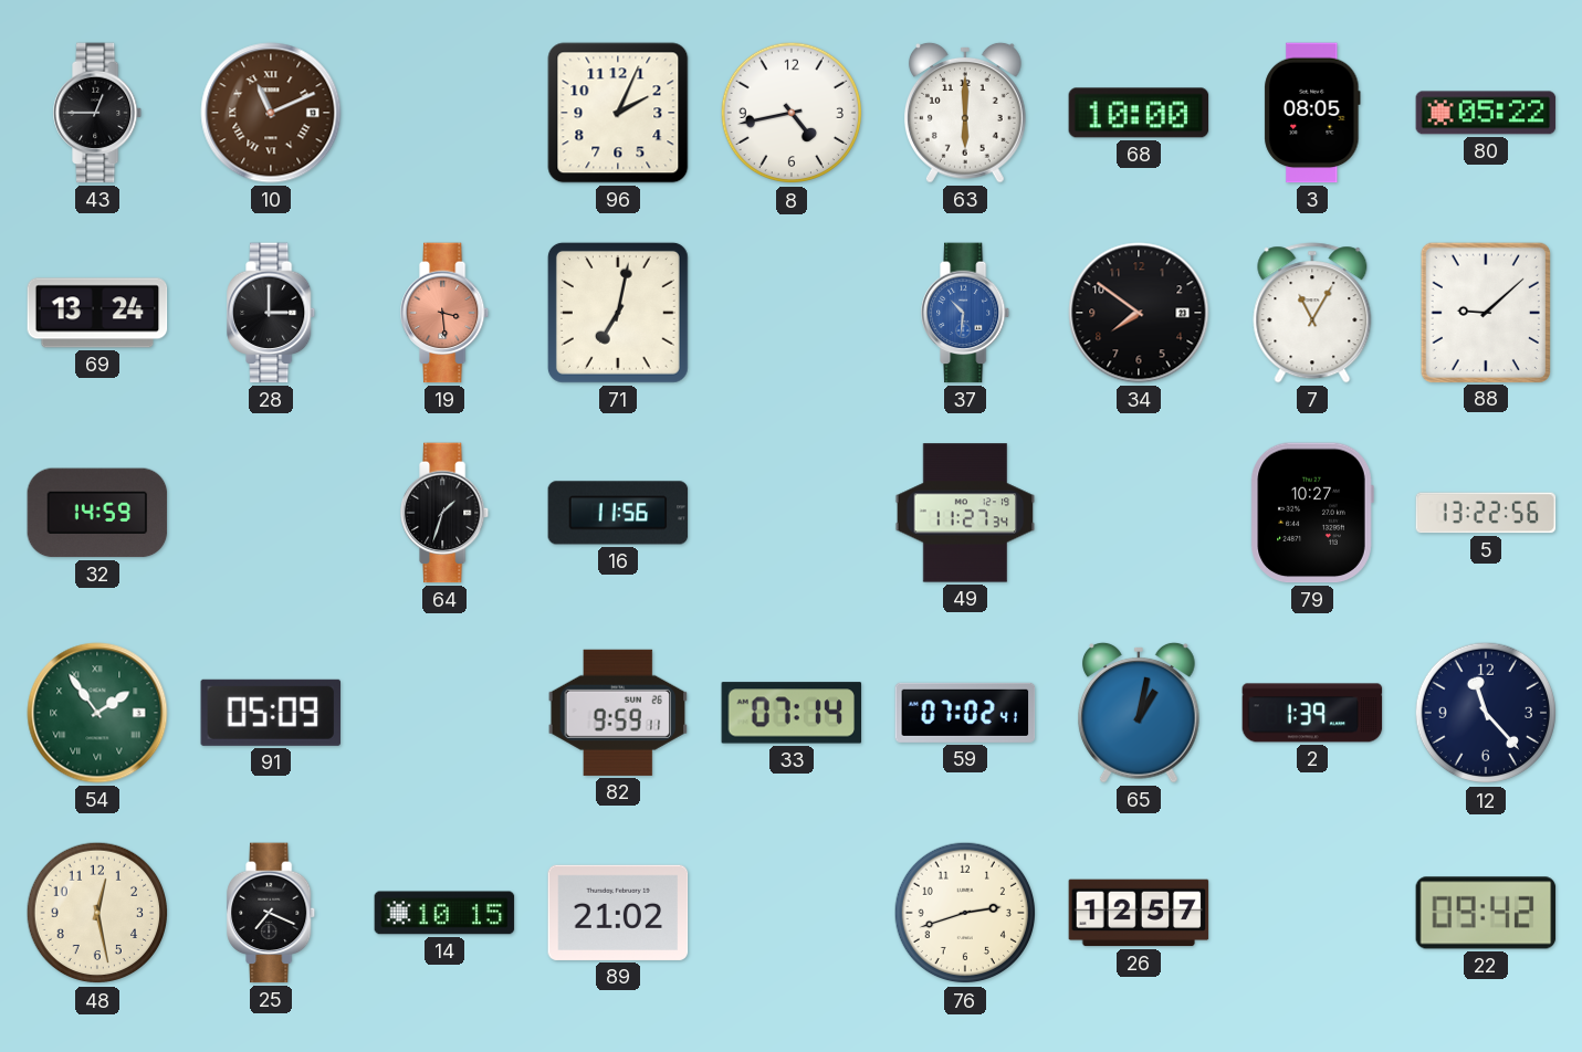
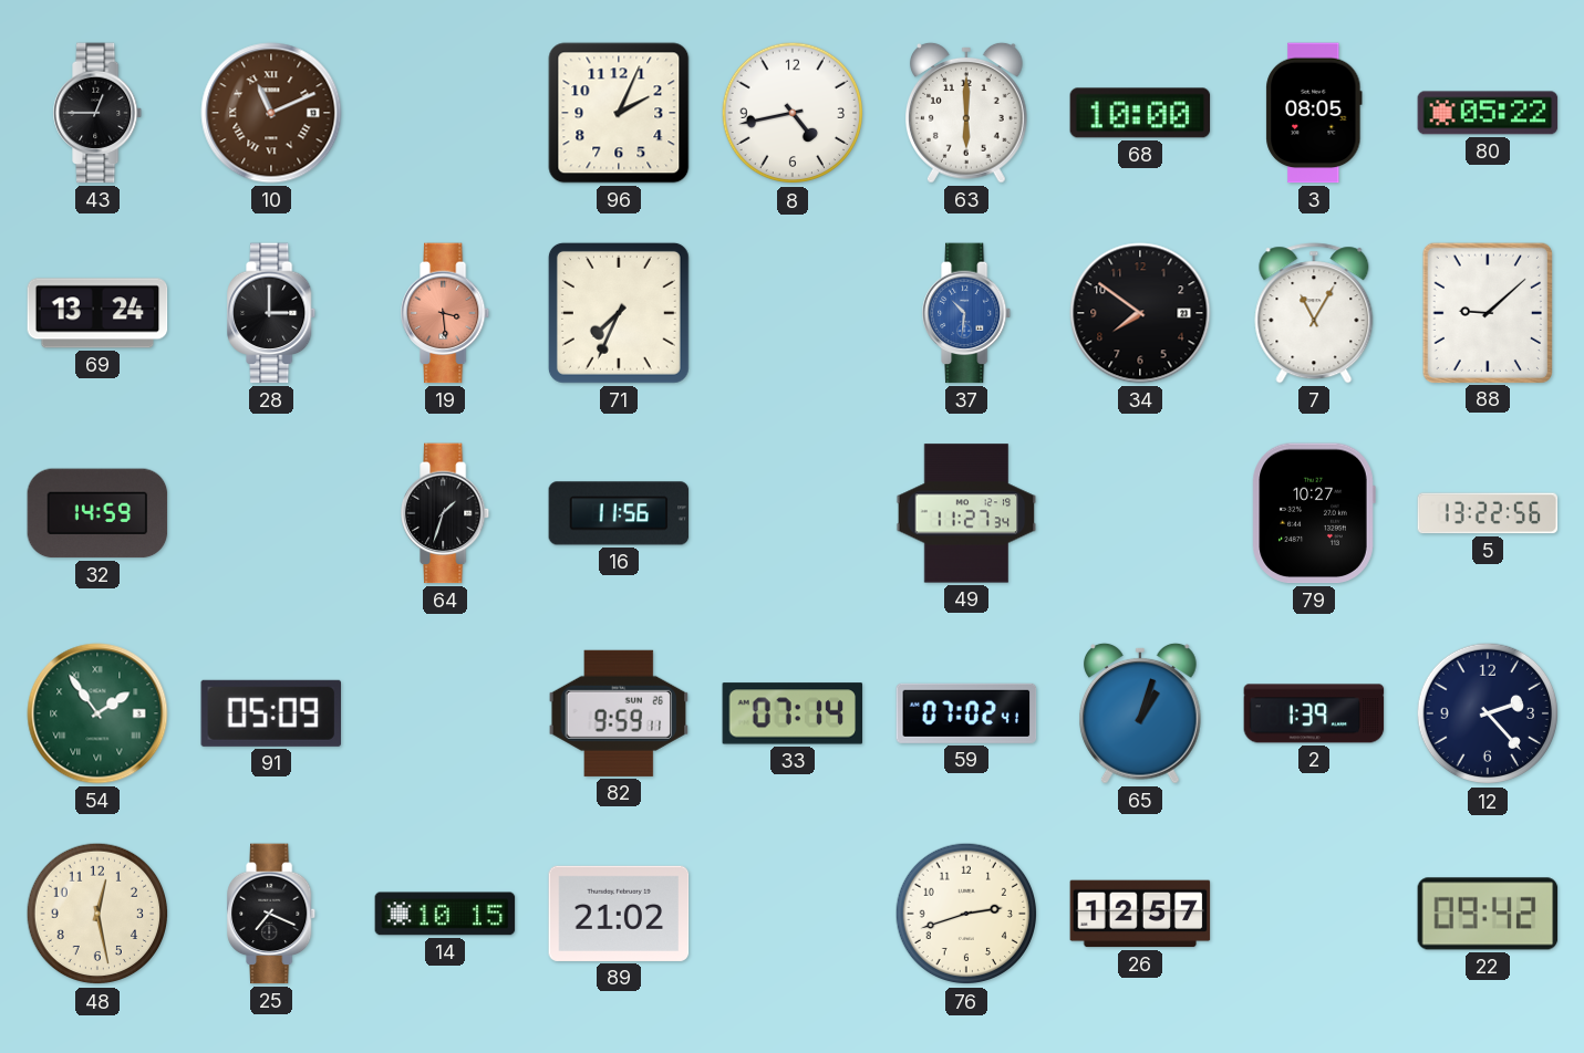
71: 7:02 -> 7:34
65: 1:02 -> 1:03
12: 11:23 -> 2:23
